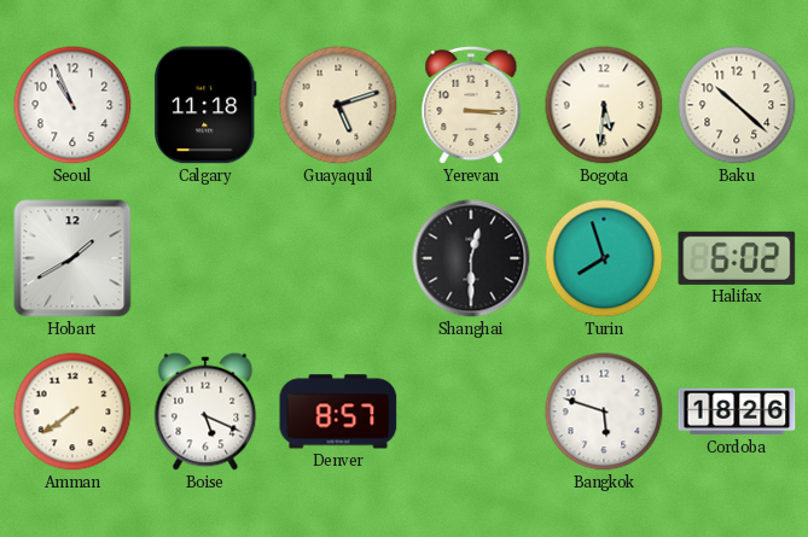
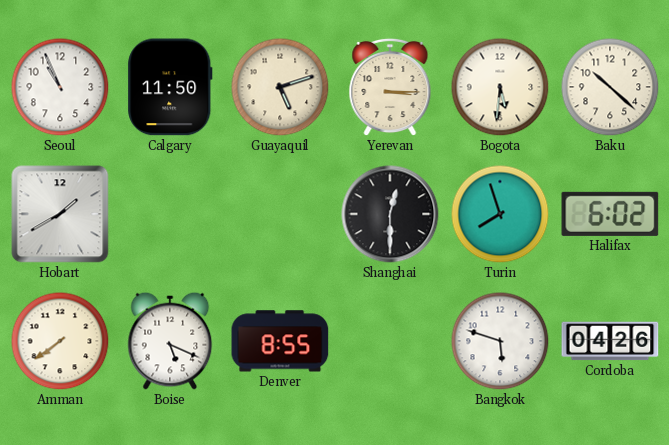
Calgary: 11:18 -> 11:50
Denver: 8:57 -> 8:55
Cordoba: 18:26 -> 04:26
